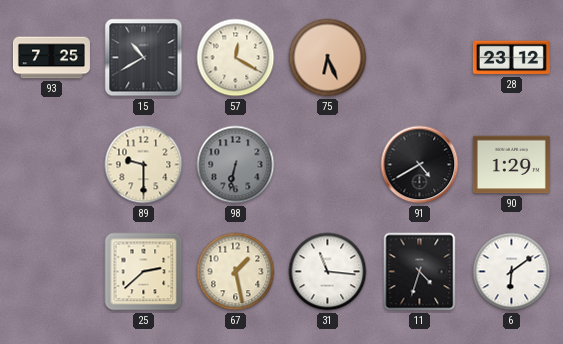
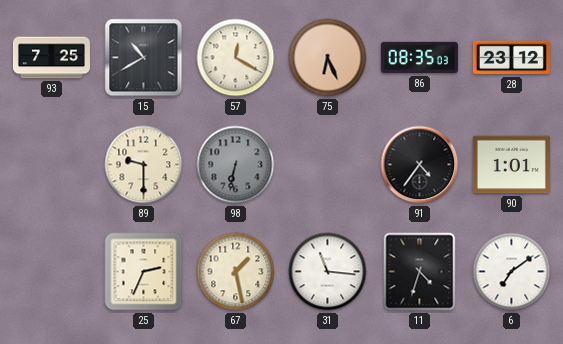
86: none -> 08:35
91: 4:40 -> 4:36
90: 1:29 -> 1:01
25: 2:38 -> 2:34
6: 6:09 -> 7:09
